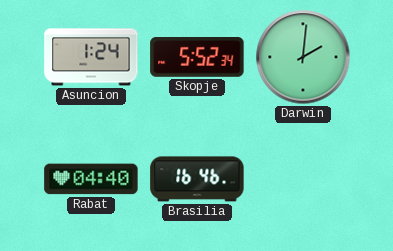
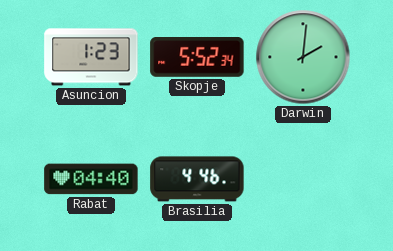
Asuncion: 1:24 -> 1:23
Brasilia: 16:46 -> 4:46
